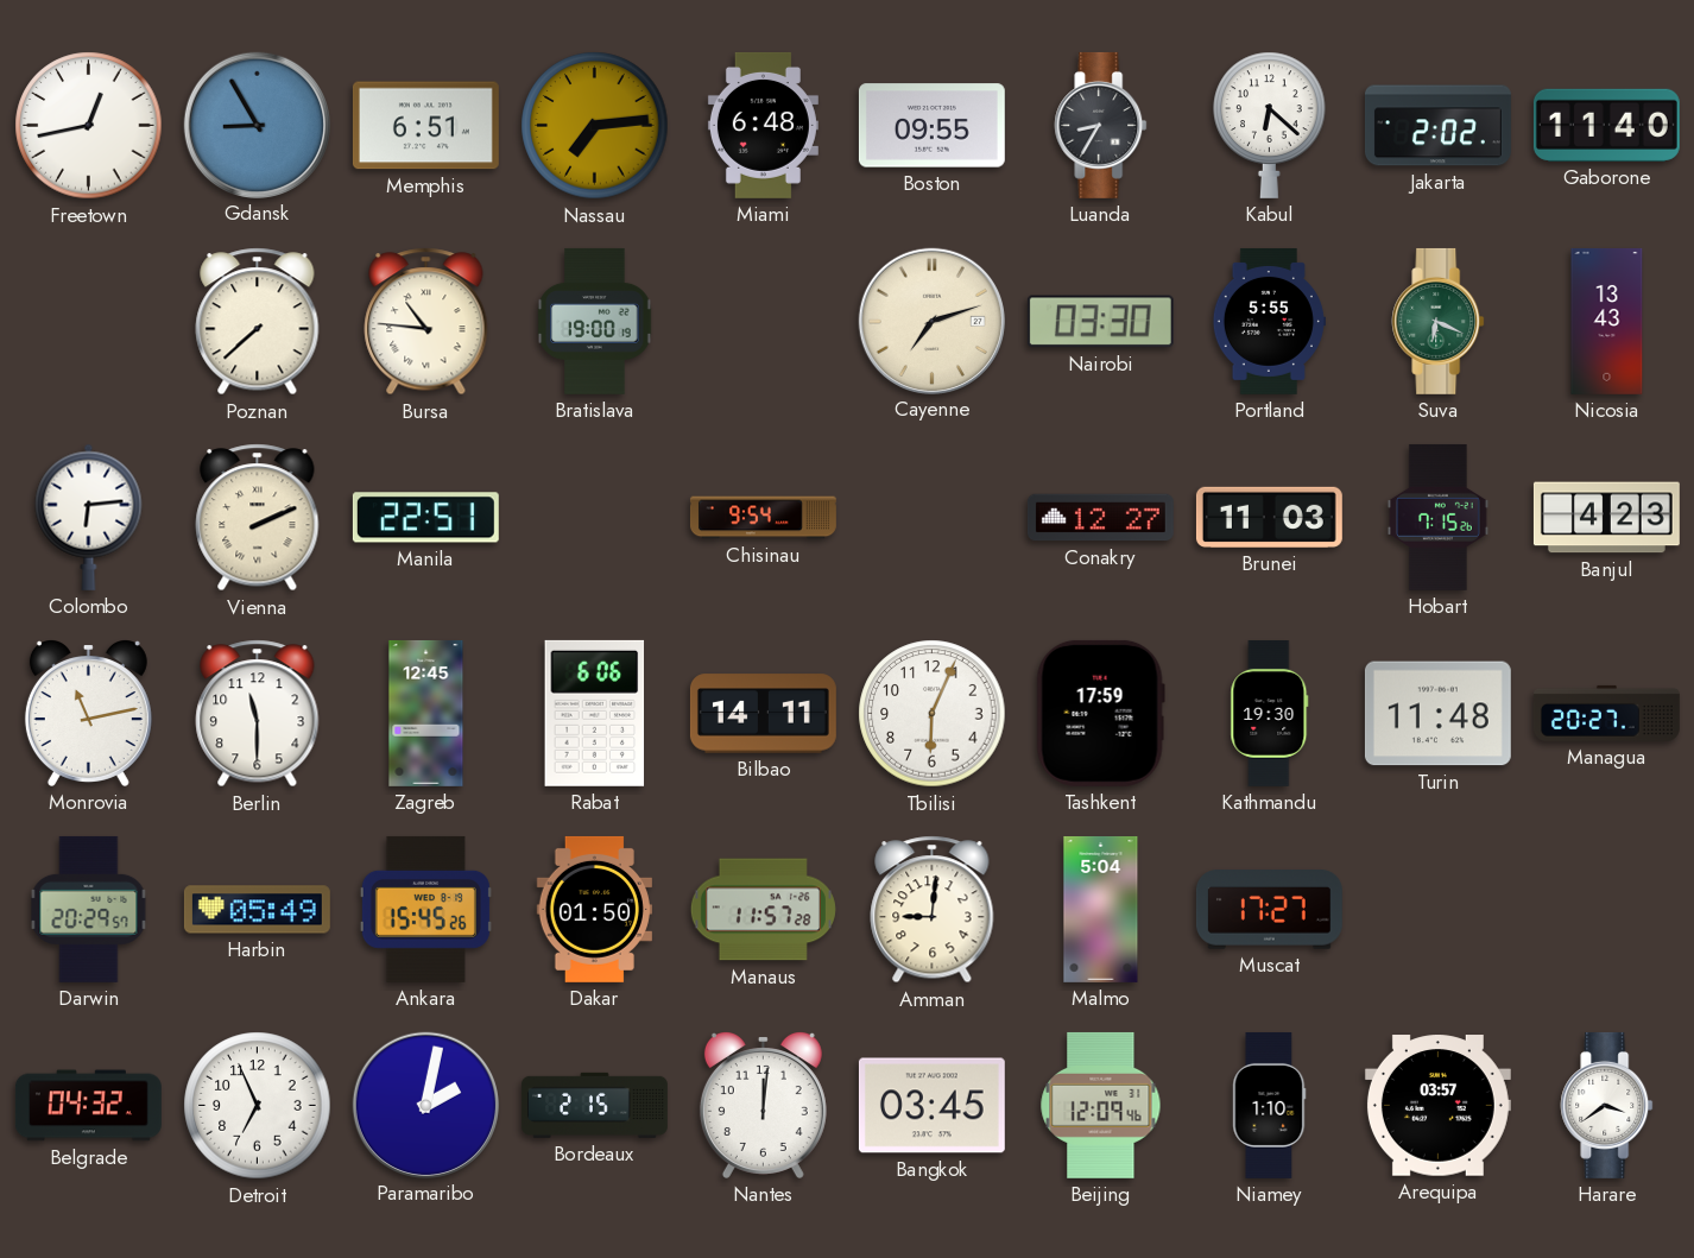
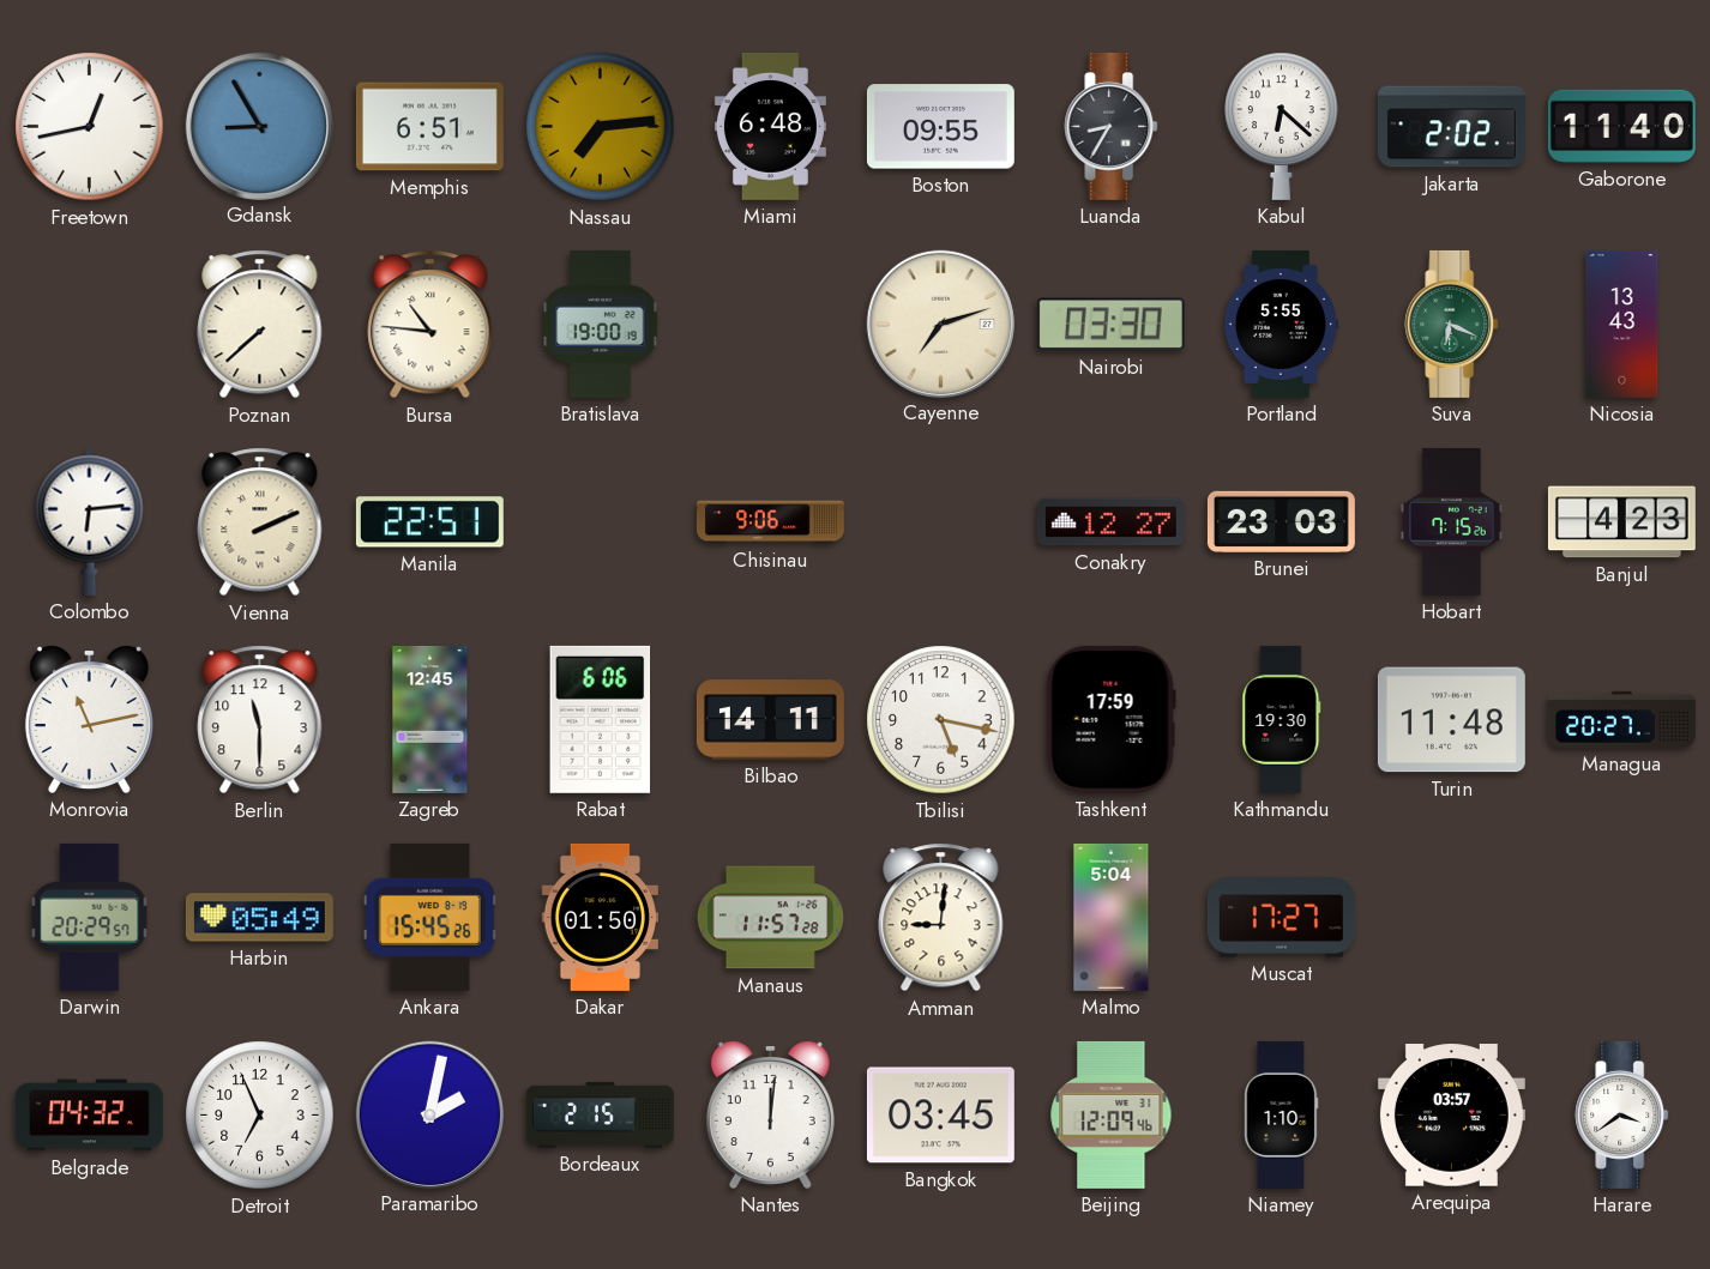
Chisinau: 9:54 -> 9:06
Brunei: 11:03 -> 23:03
Tbilisi: 6:04 -> 5:17
